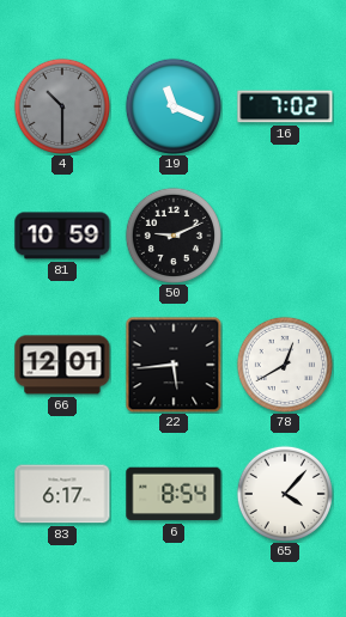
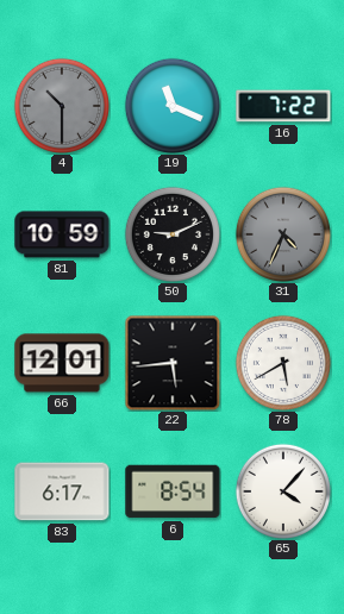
16: 7:02 -> 7:22
31: none -> 4:34
78: 12:40 -> 5:40
